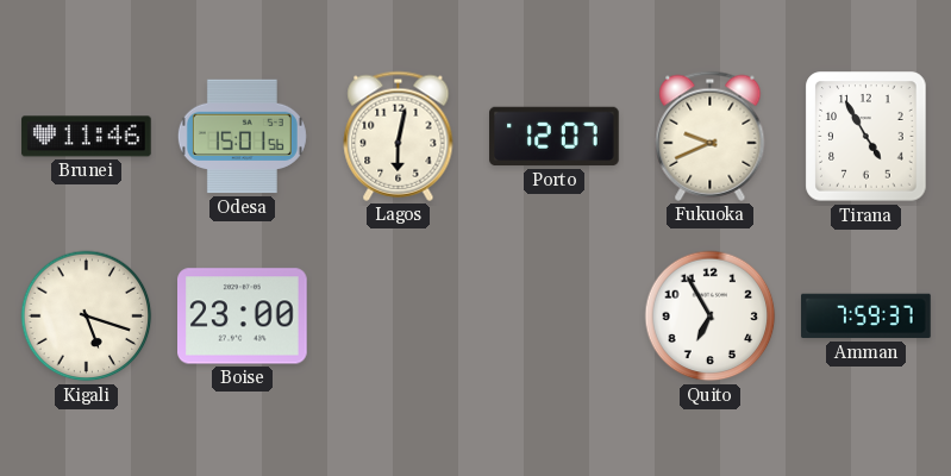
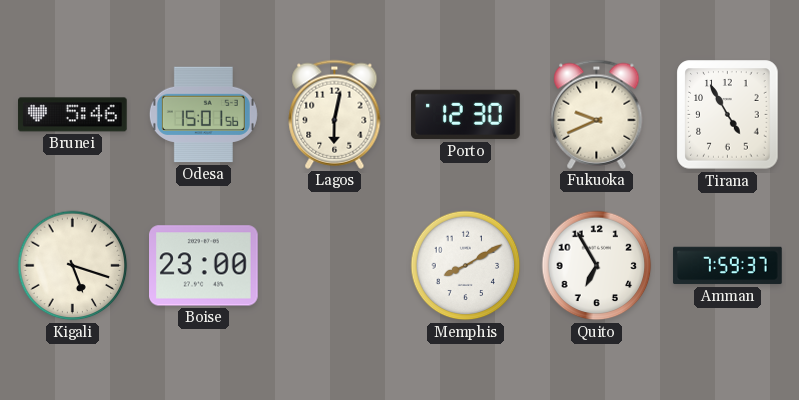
Brunei: 11:46 -> 5:46
Porto: 12:07 -> 12:30
Memphis: none -> 8:10
